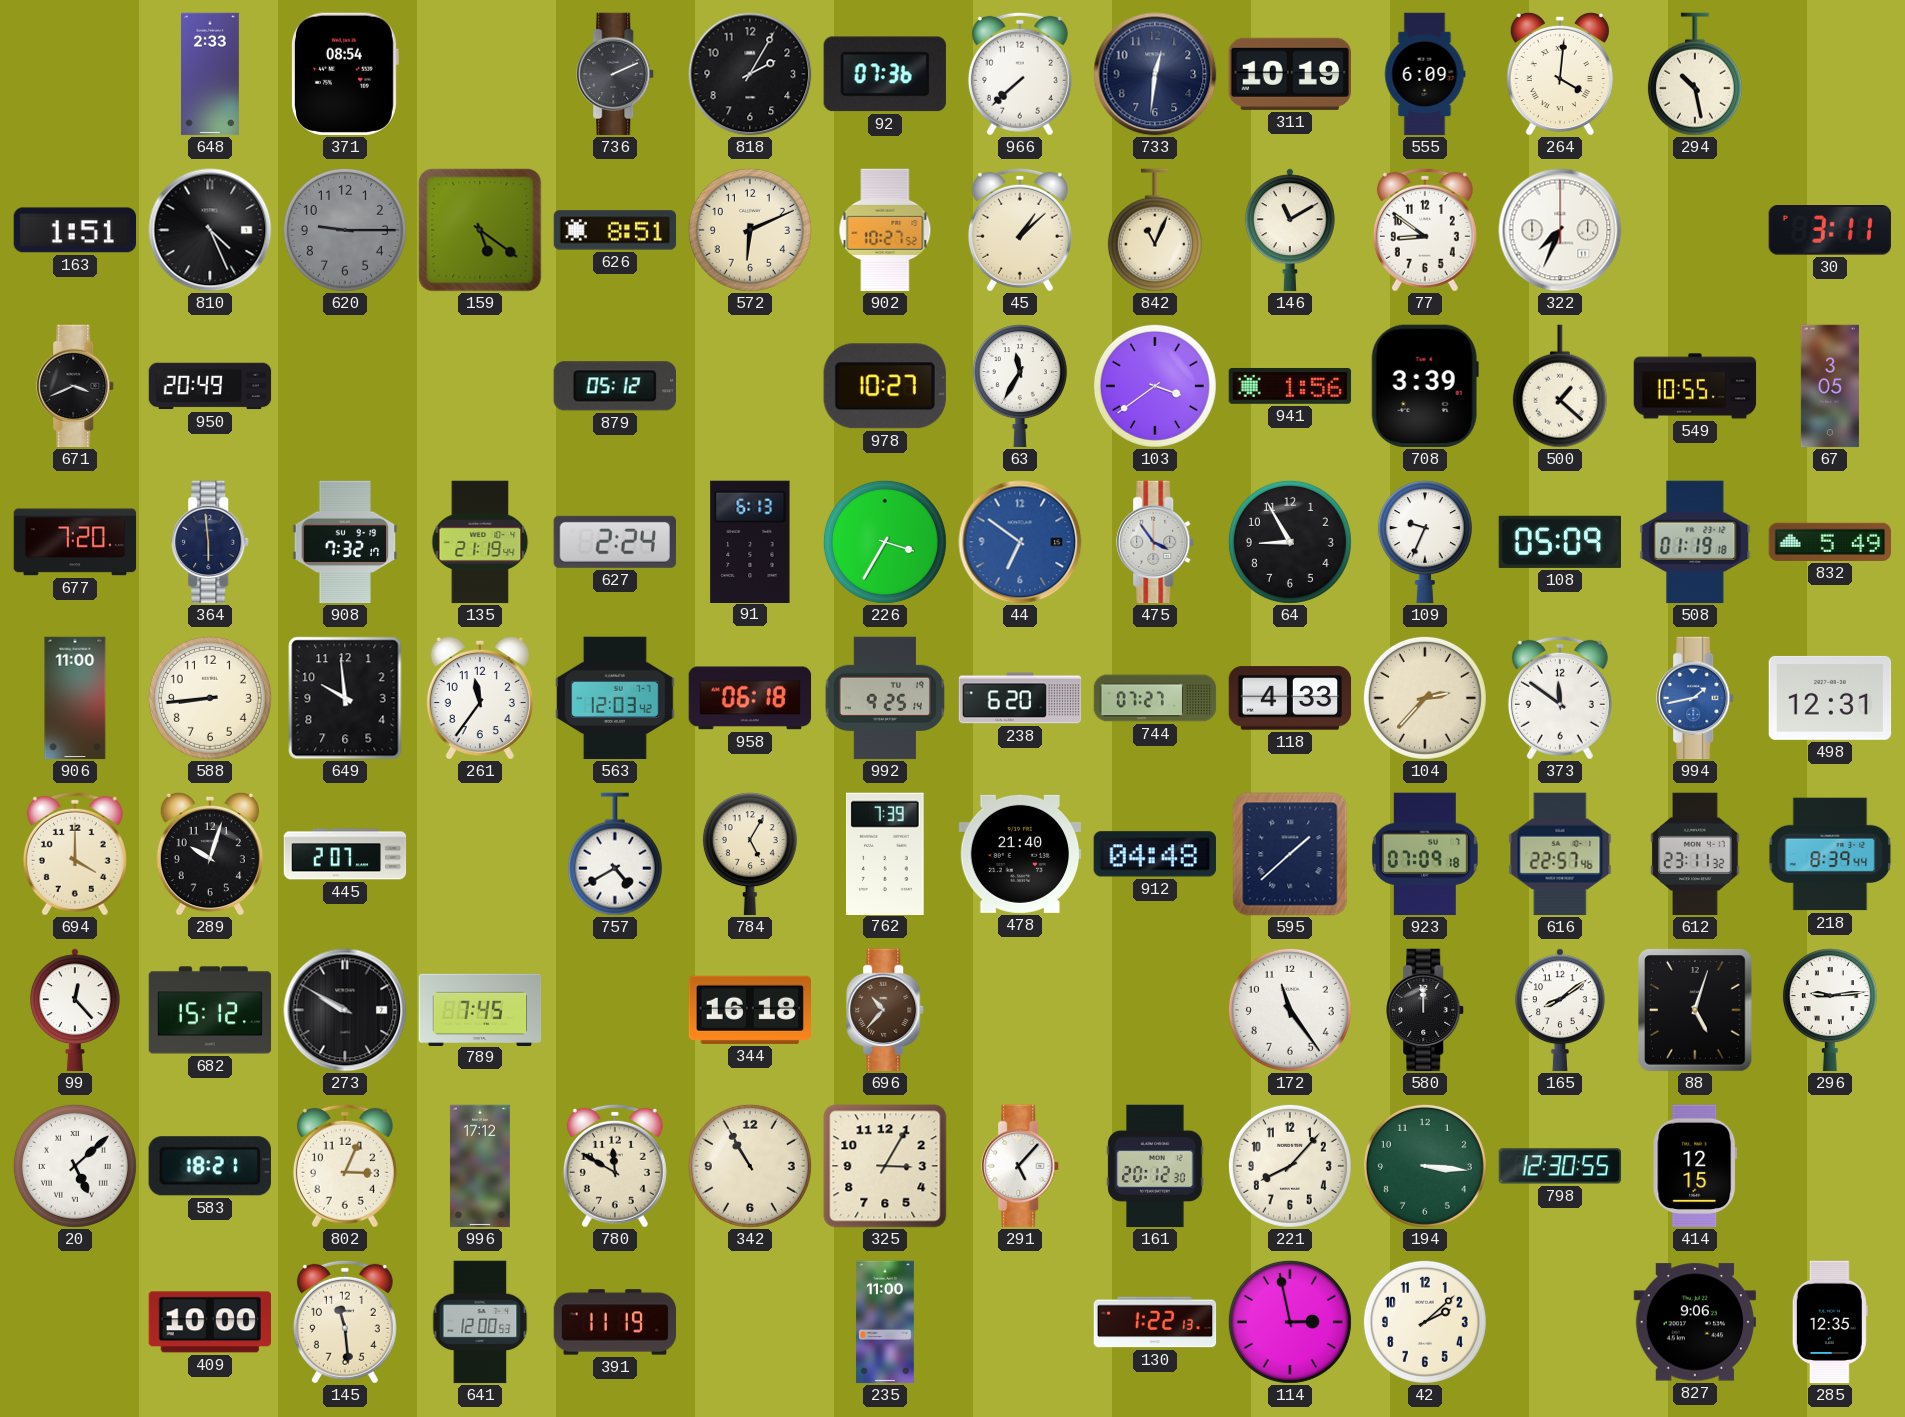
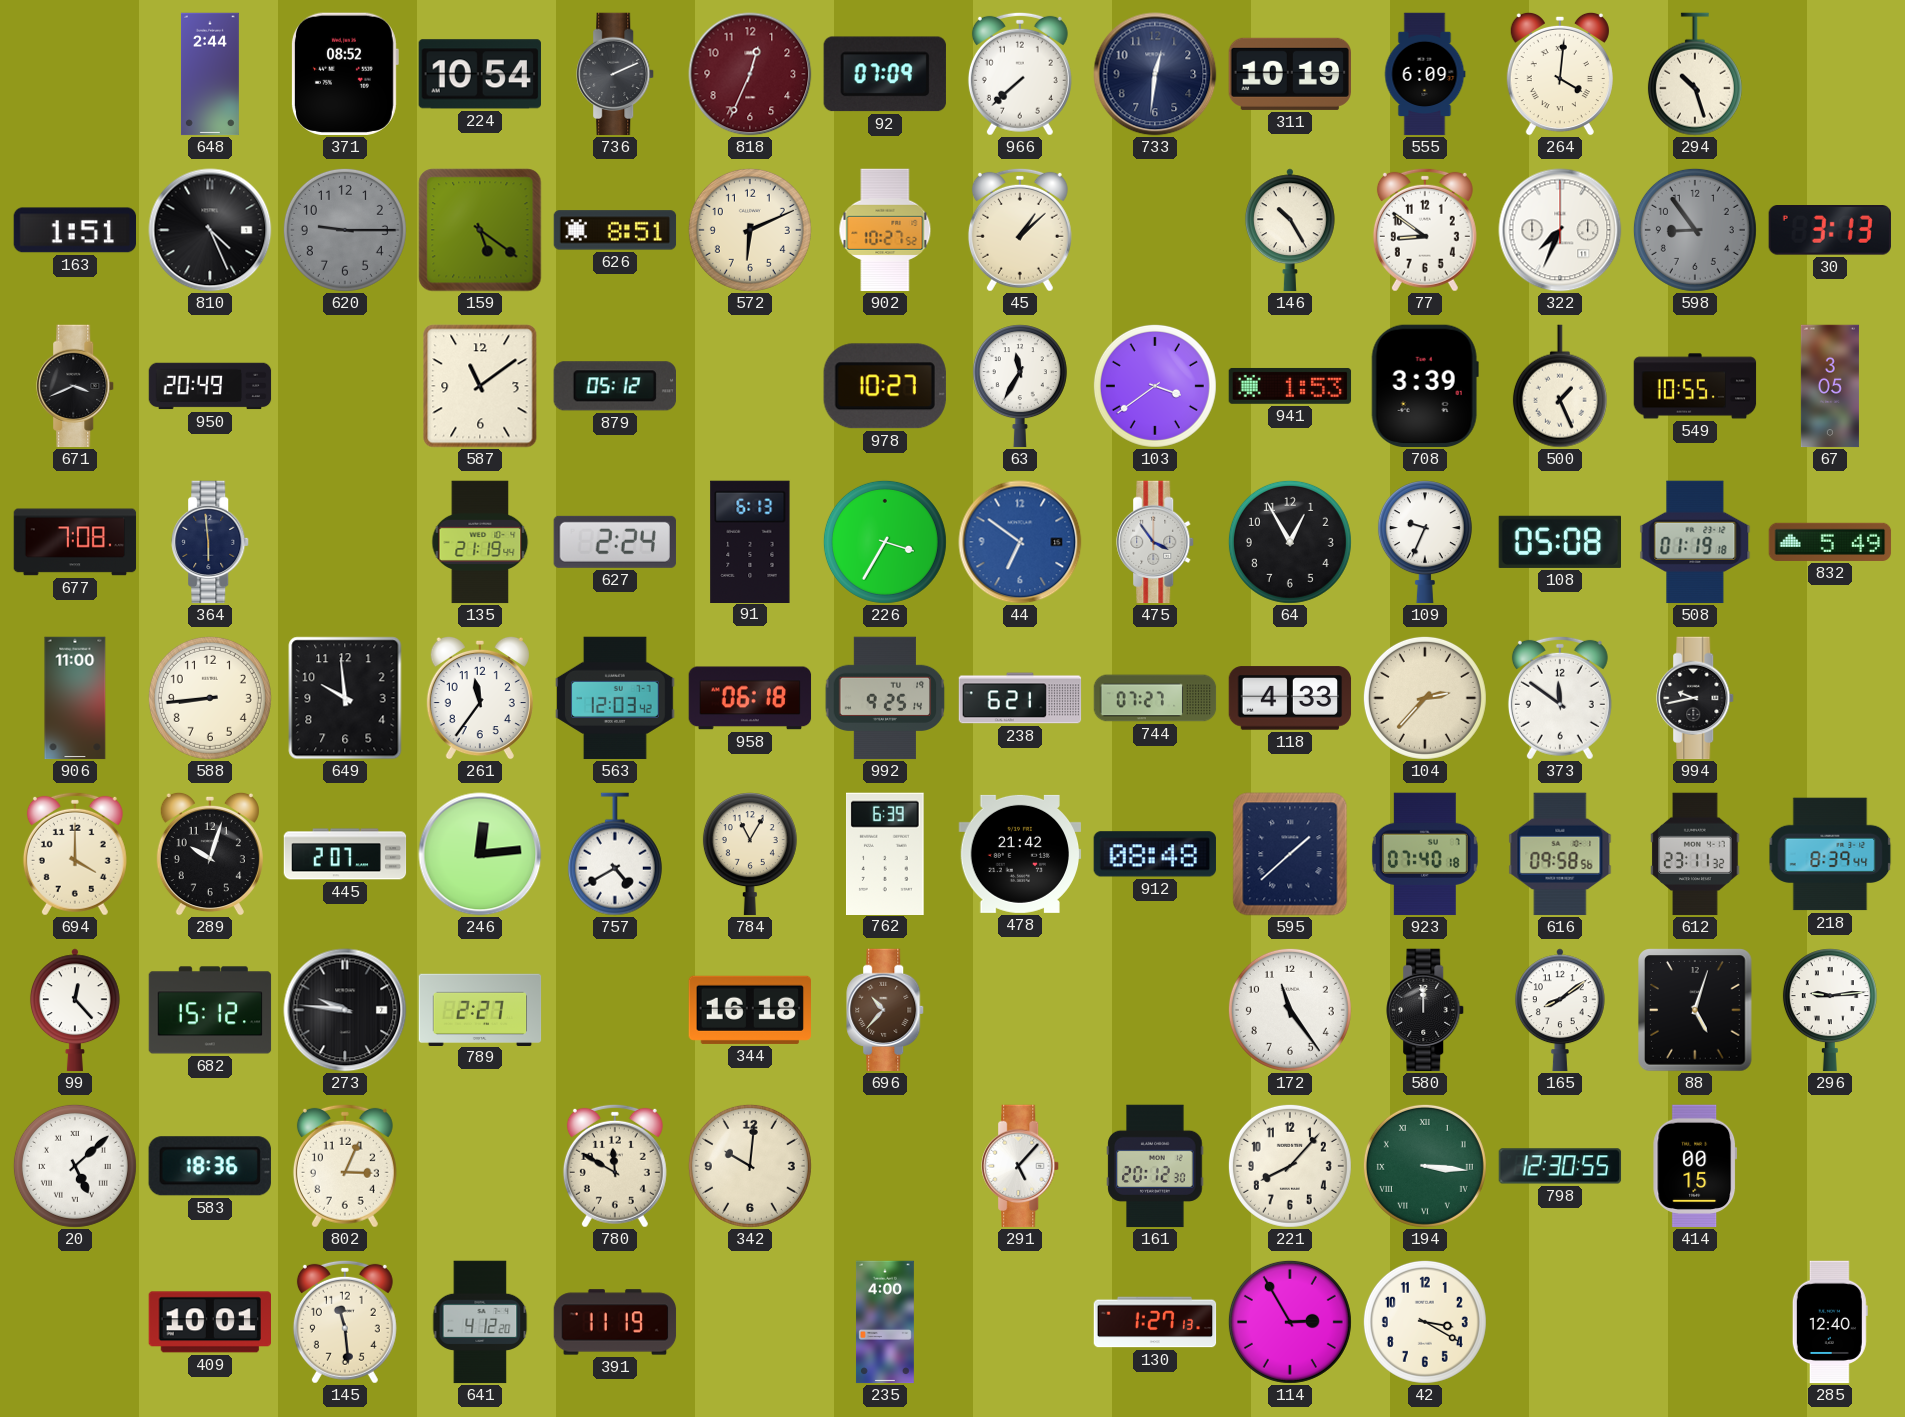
648: 2:33 -> 2:44
371: 08:54 -> 08:52
224: none -> 10:54
818: 2:05 -> 12:34
818 dial: black -> burgundy
92: 07:36 -> 07:09
294: 10:28 -> 10:27
842: 11:04 -> none
146: 11:10 -> 10:25
598: none -> 8:54
30: 3:11 -> 3:13
587: none -> 11:09
941: 1:56 -> 1:53
500: 1:22 -> 1:26
677: 7:20 -> 7:08
908: 7:32 -> none
64: 8:55 -> 12:55
108: 05:09 -> 05:08
238: 6:20 -> 6:21
994: 1:43 -> 9:43
994 dial: blue -> black
498: 12:31 -> none
246: none -> 12:14
784: 5:05 -> 11:05
762: 7:39 -> 6:39
478: 21:40 -> 21:42
912: 04:48 -> 08:48
923: 07:09 -> 07:40
616: 22:57 -> 09:58
273: 9:50 -> 9:46
789: 7:45 -> 2:27
583: 18:21 -> 18:36
996: 17:12 -> none
342: 10:55 -> 10:01
325: 3:05 -> none
194 numerals: Arabic -> Roman
414: 12:15 -> 00:15
409: 10:00 -> 10:01
641: 12:00 -> 4:12
235: 11:00 -> 4:00
130: 1:22 -> 1:27
114: 2:58 -> 2:55
42: 2:08 -> 3:20
827: 9:06 -> none
285: 12:35 -> 12:40
